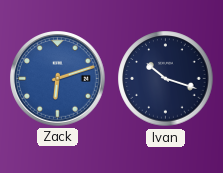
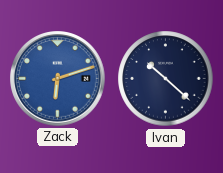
Ivan: 10:18 -> 10:22
